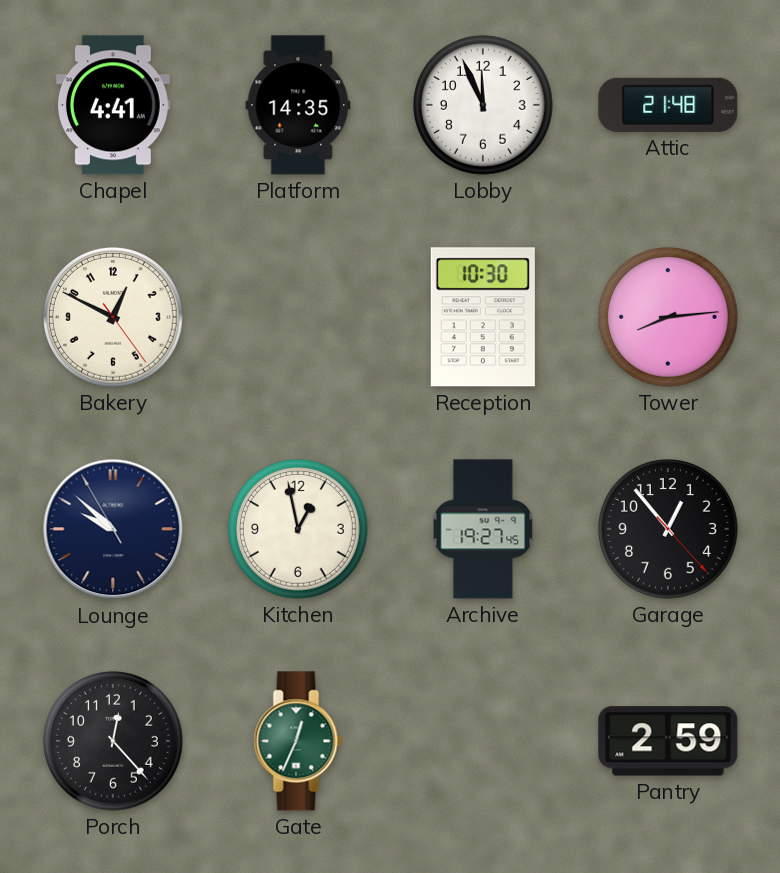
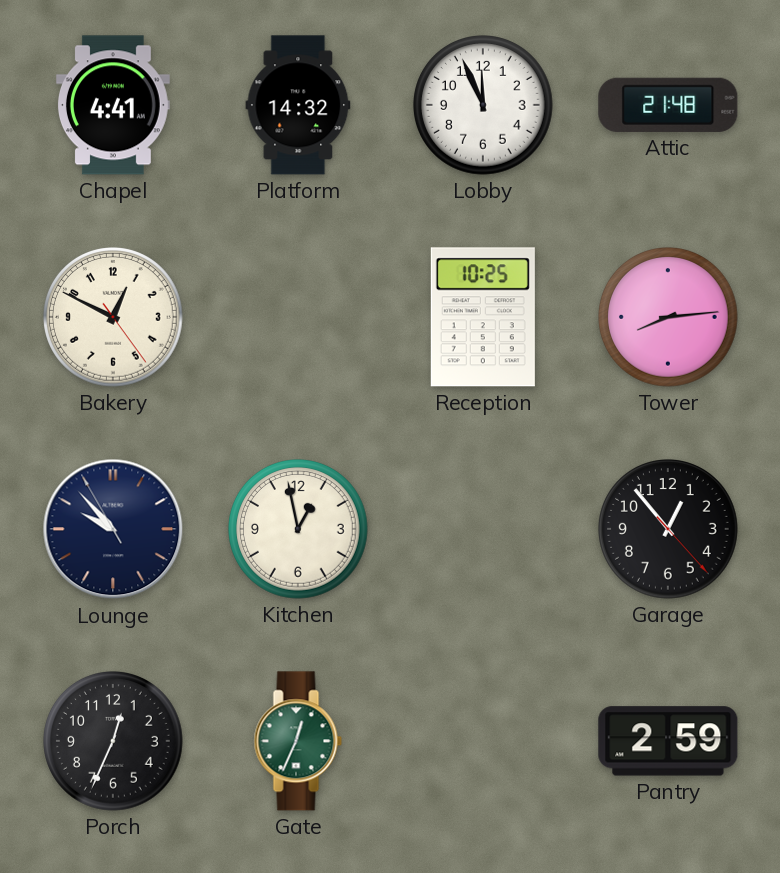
Platform: 14:35 -> 14:32
Reception: 10:30 -> 10:25
Lounge: 9:51 -> 9:52
Archive: 19:27 -> none
Porch: 12:23 -> 12:34
